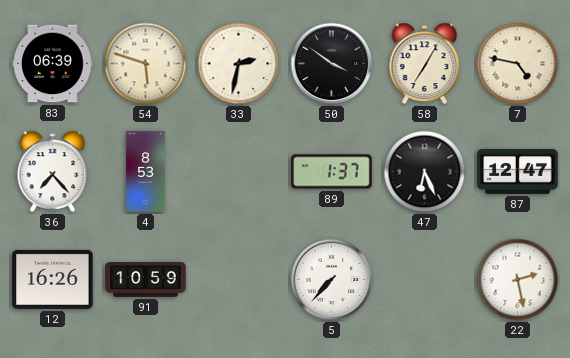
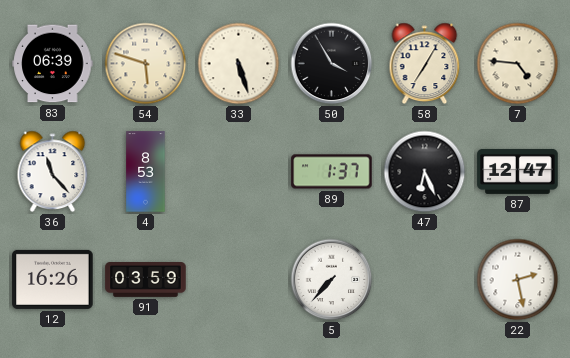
33: 2:32 -> 5:27
50: 3:51 -> 3:55
7: 4:47 -> 4:46
36: 7:23 -> 11:23
91: 10:59 -> 03:59
